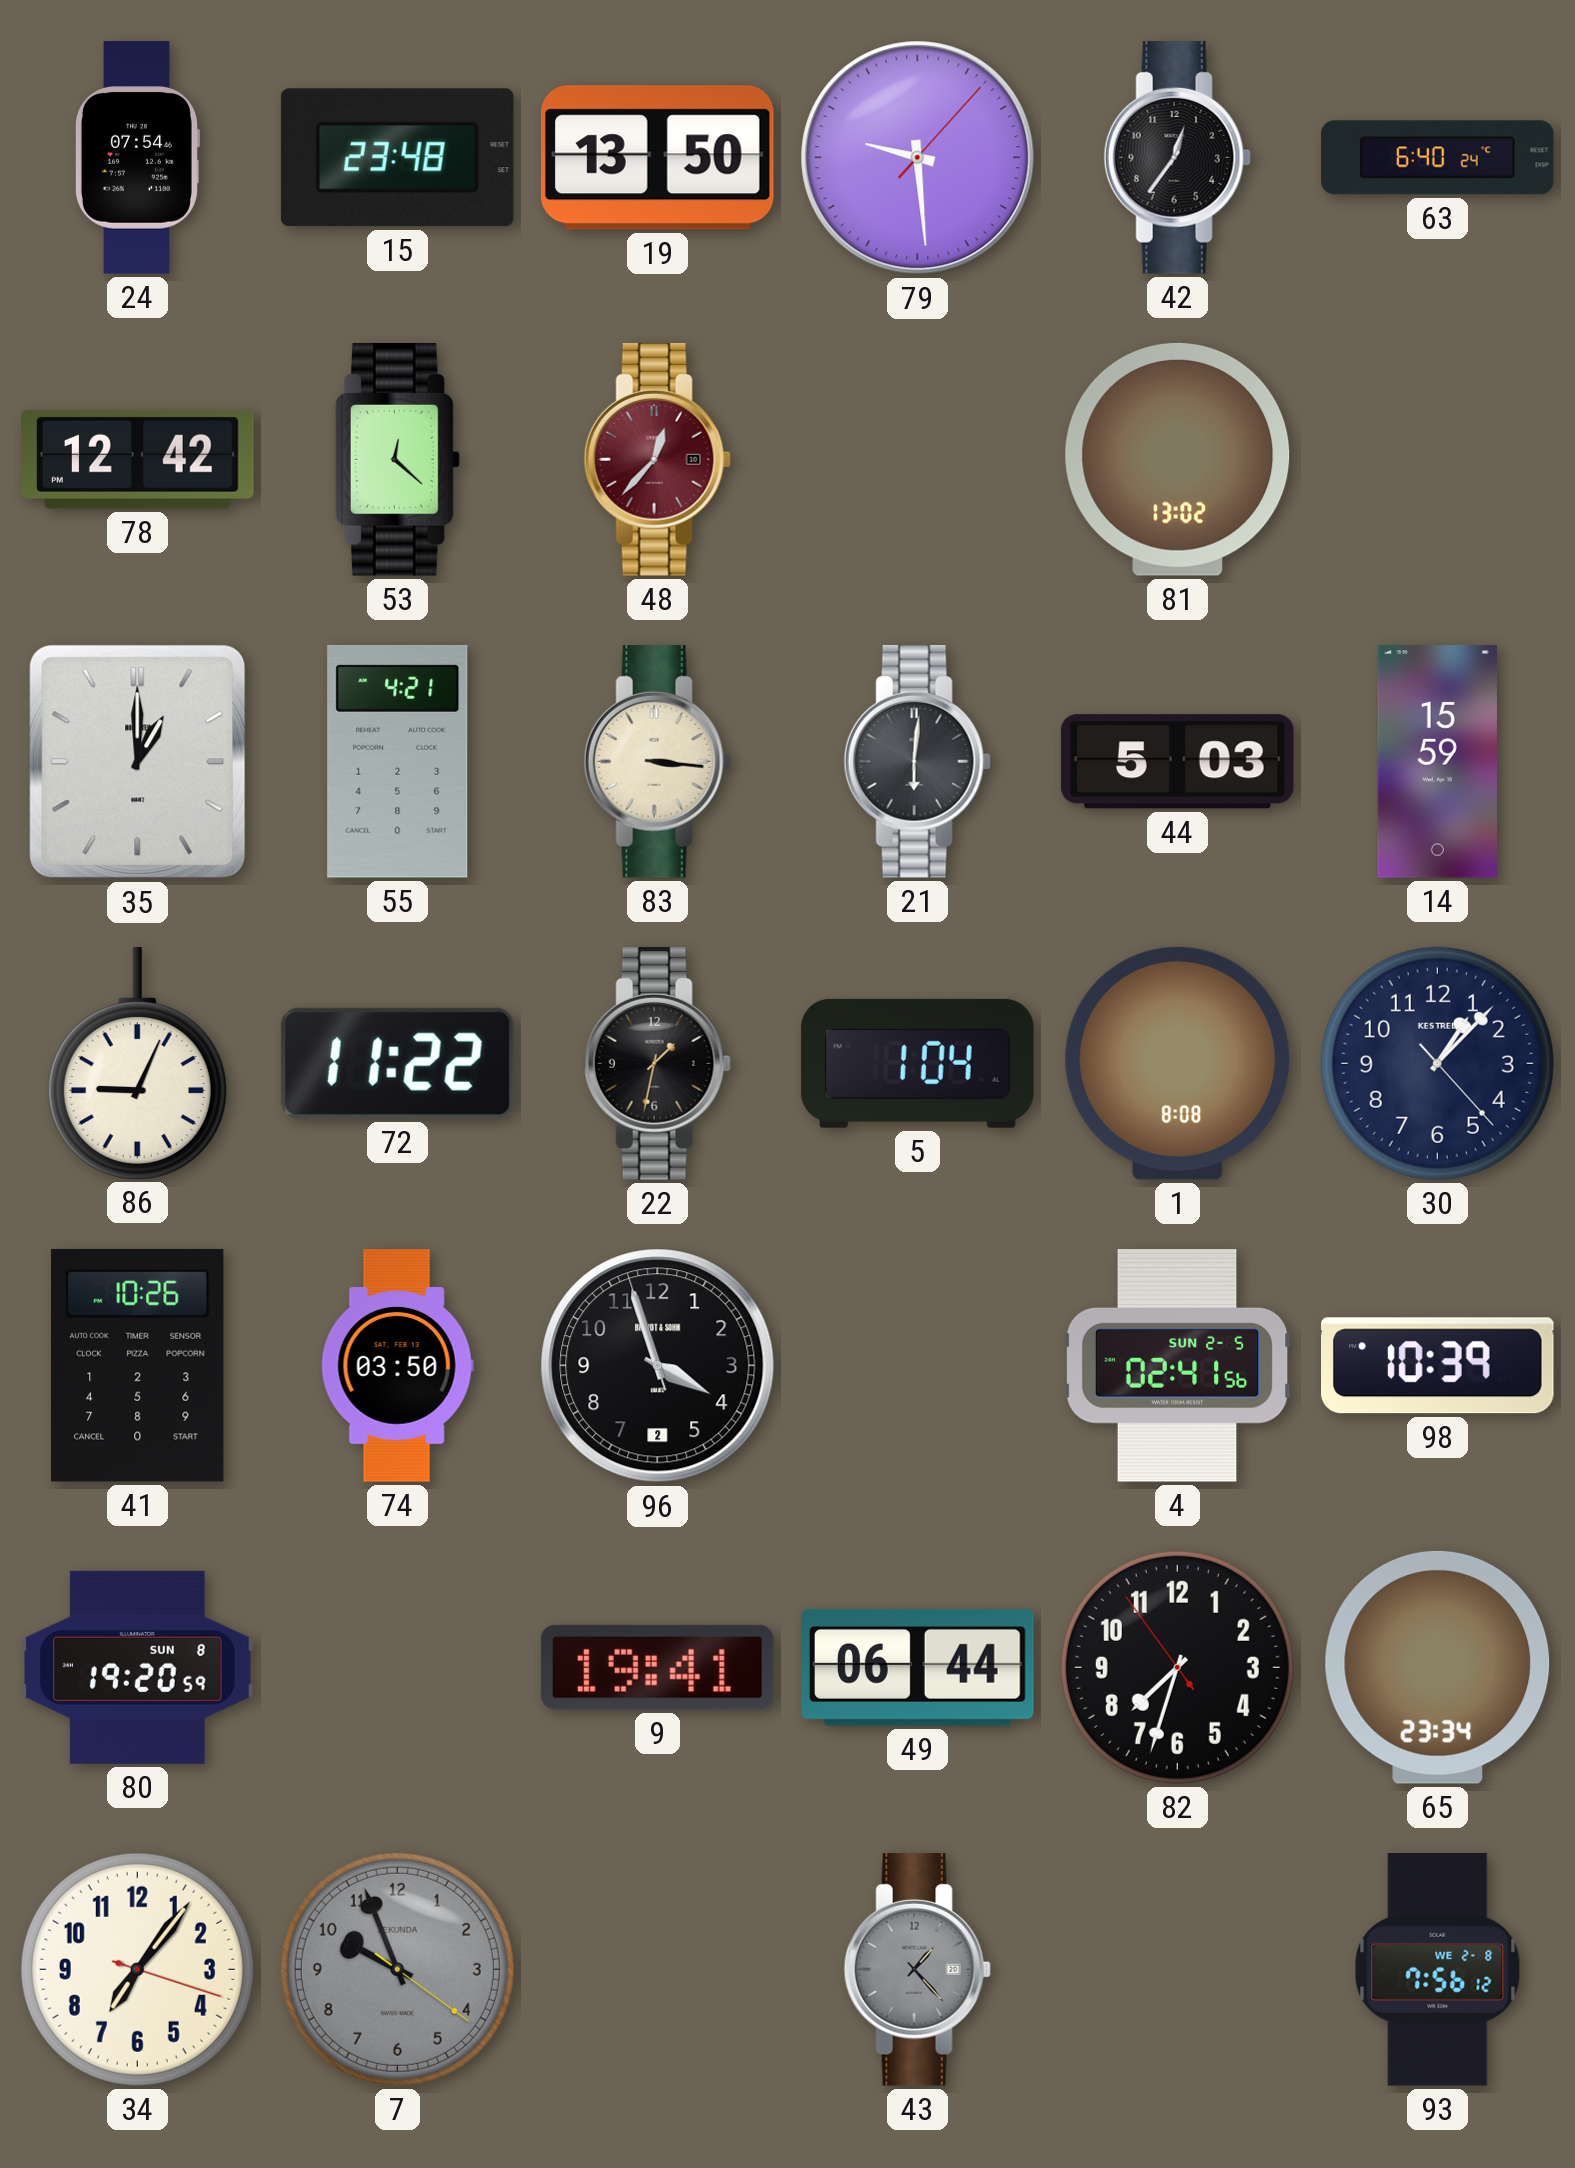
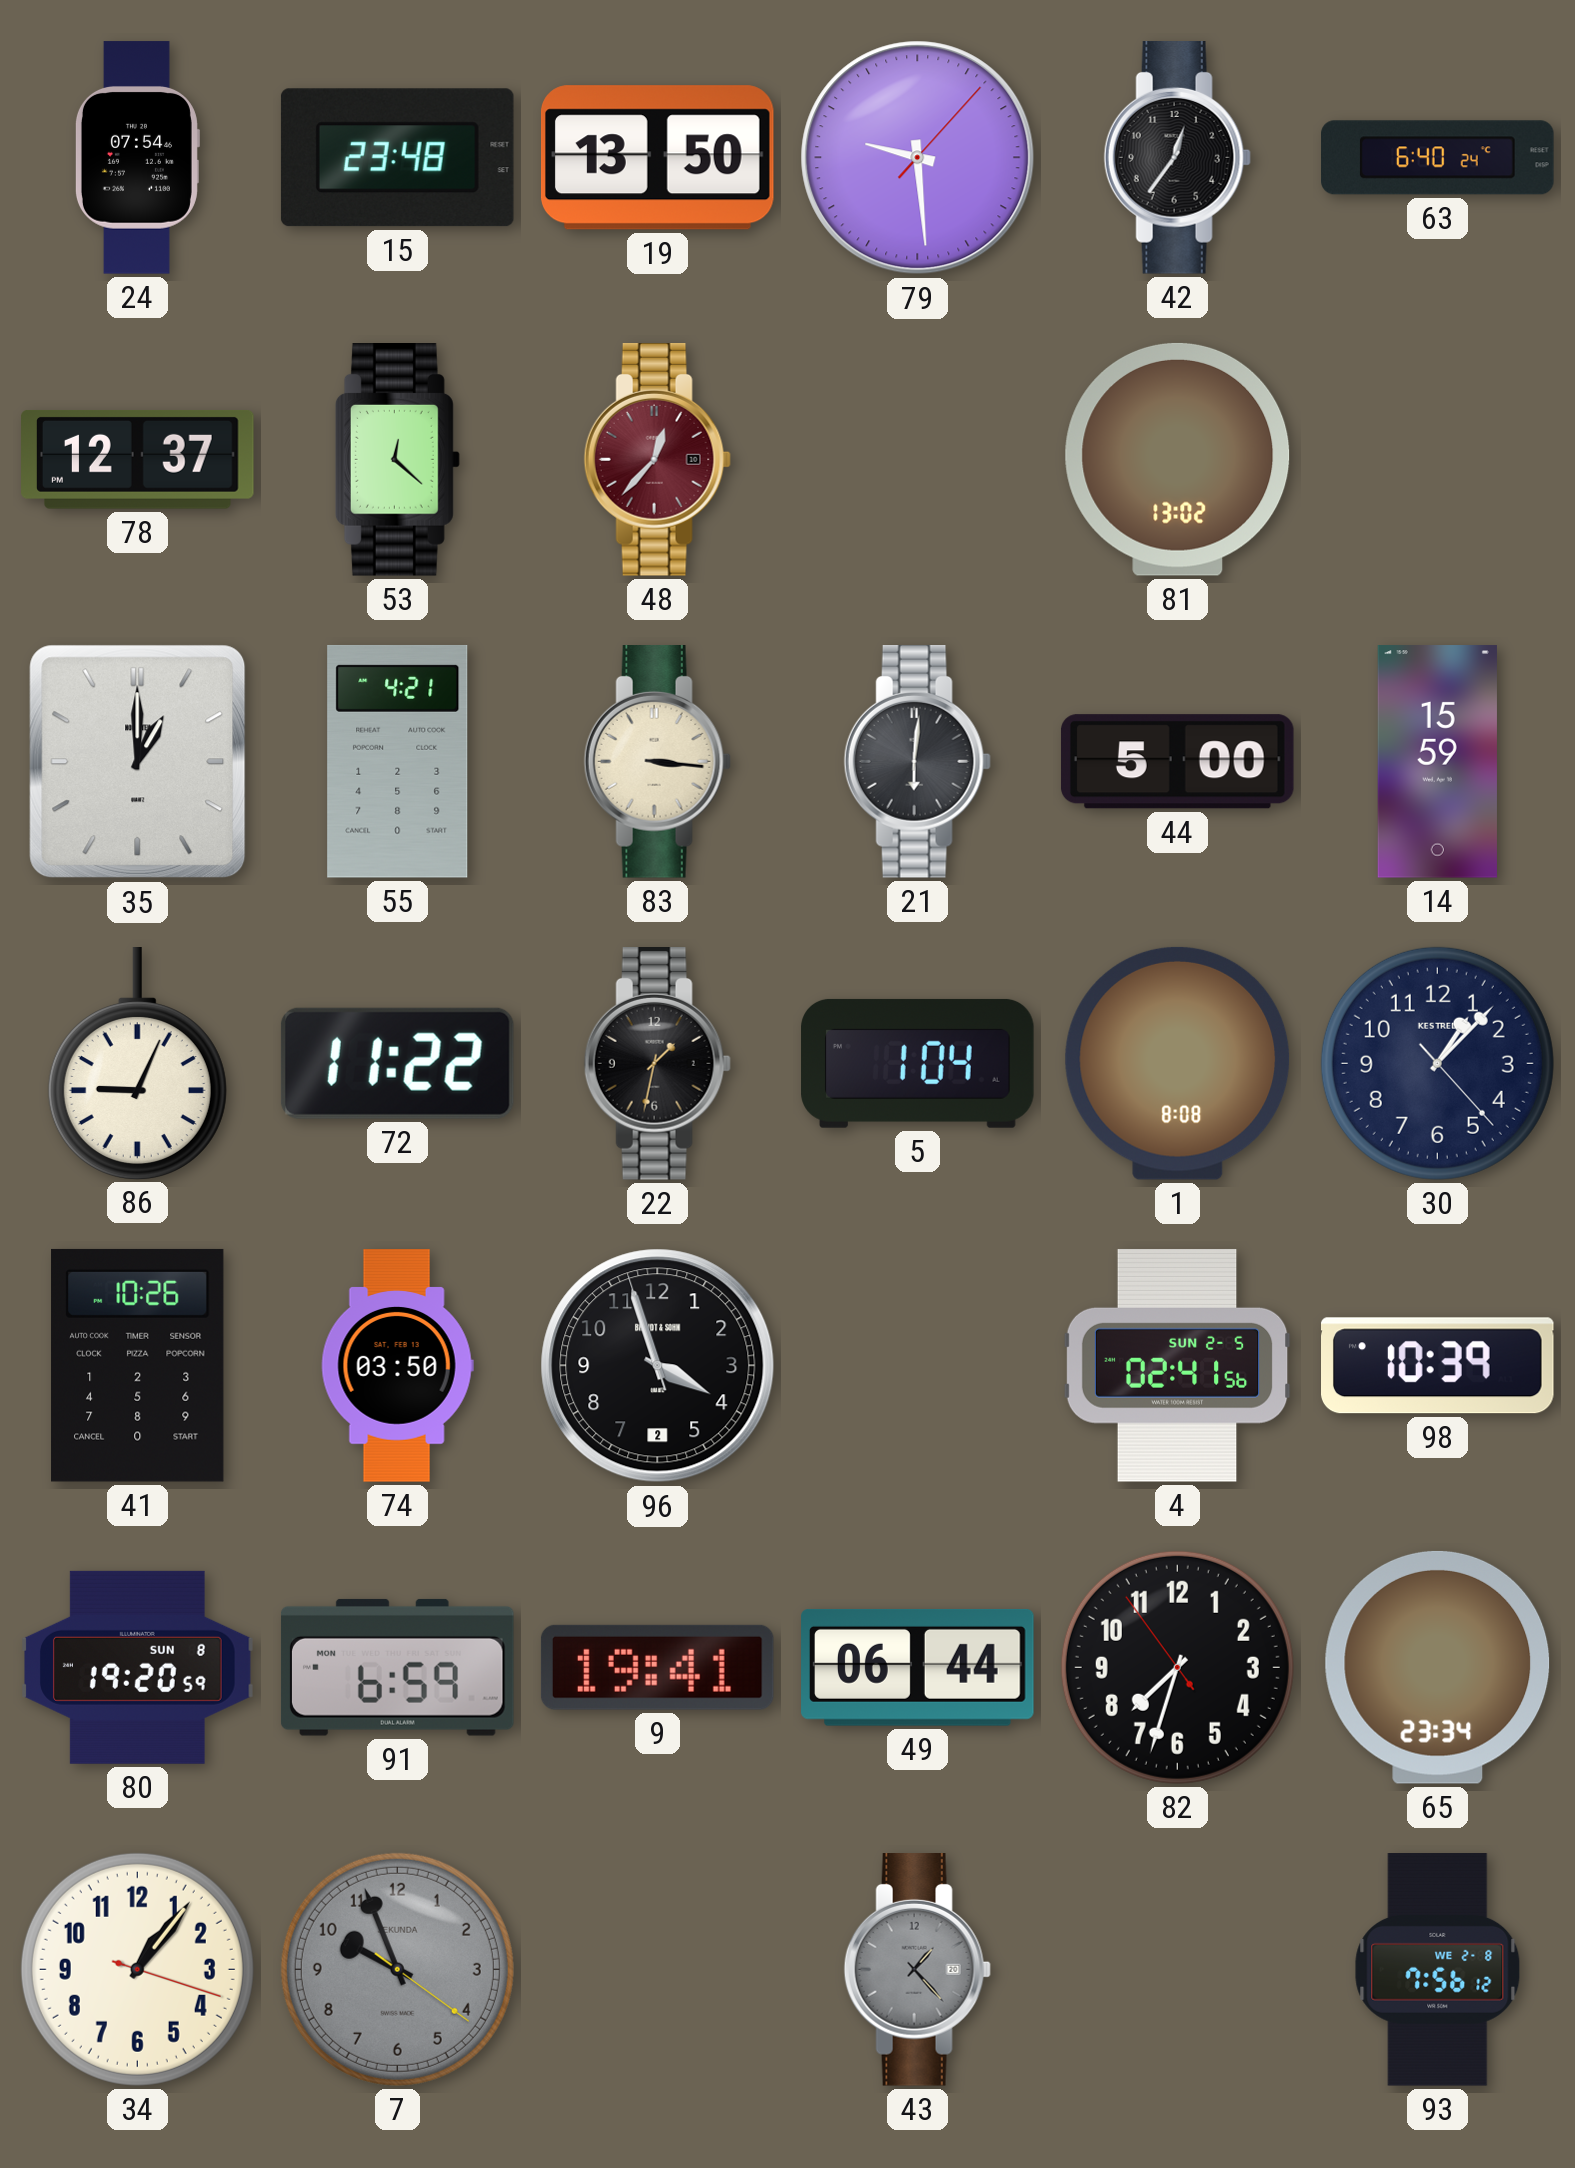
78: 12:42 -> 12:37
44: 5:03 -> 5:00
91: none -> 6:59
34: 7:06 -> 1:06
